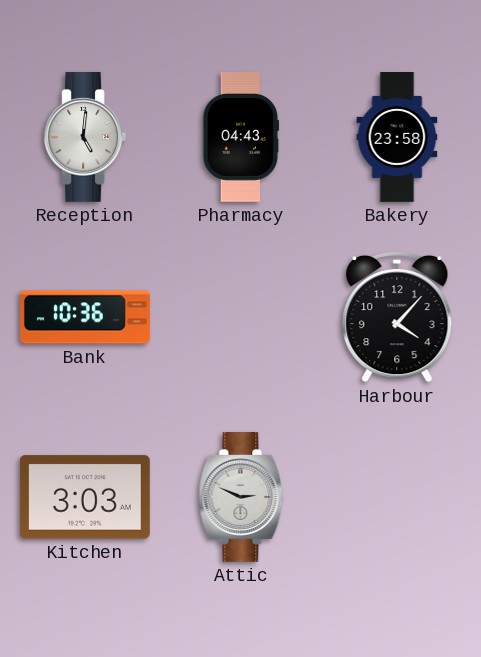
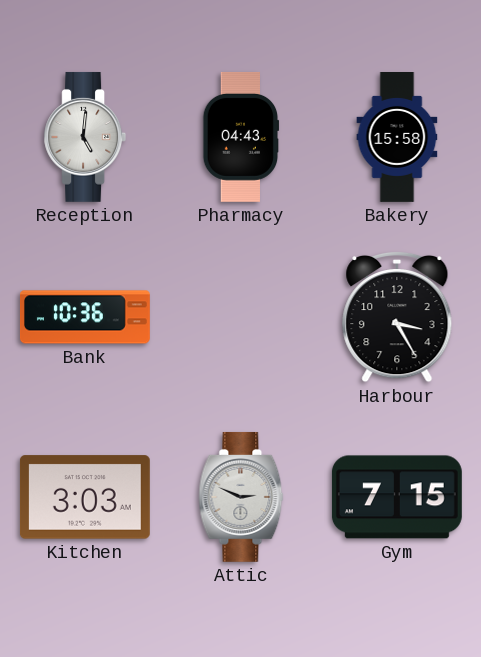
Bakery: 23:58 -> 15:58
Harbour: 4:07 -> 3:25
Gym: none -> 7:15
